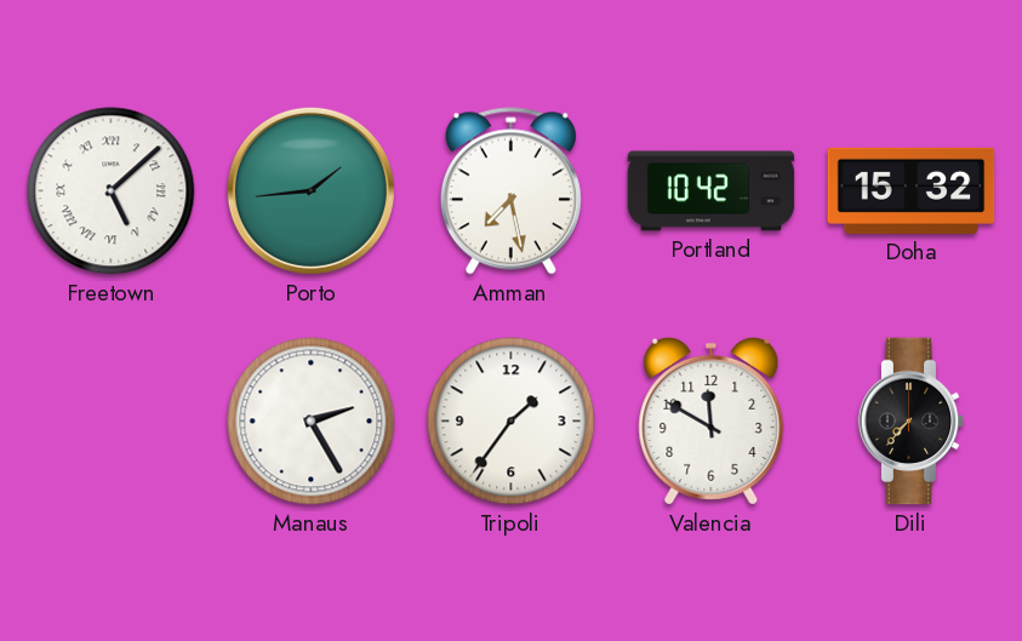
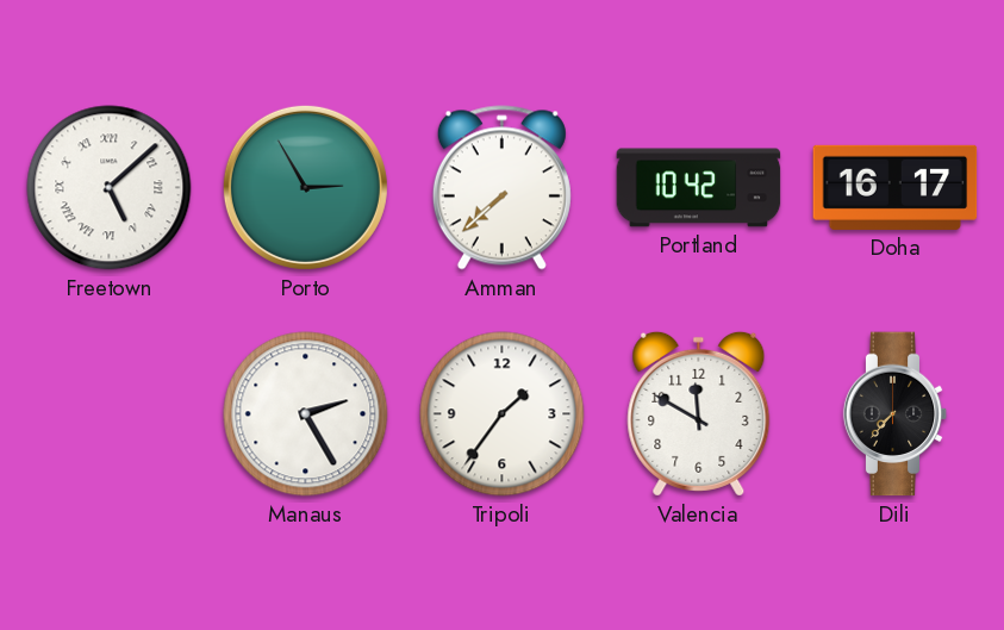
Porto: 1:44 -> 2:55
Amman: 7:28 -> 7:38
Doha: 15:32 -> 16:17
